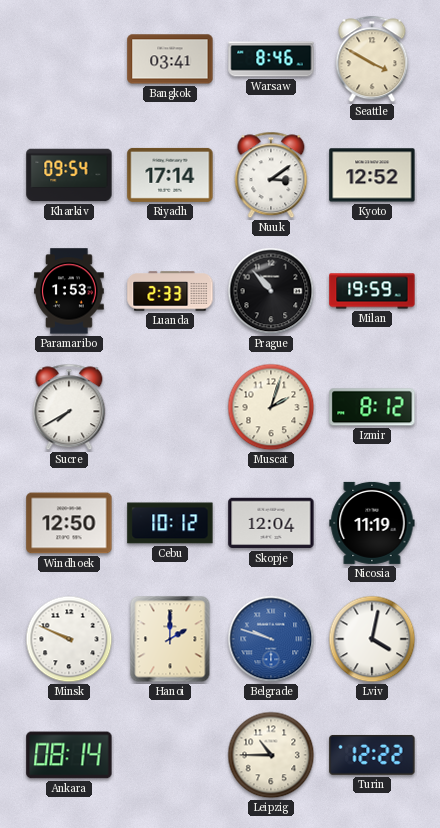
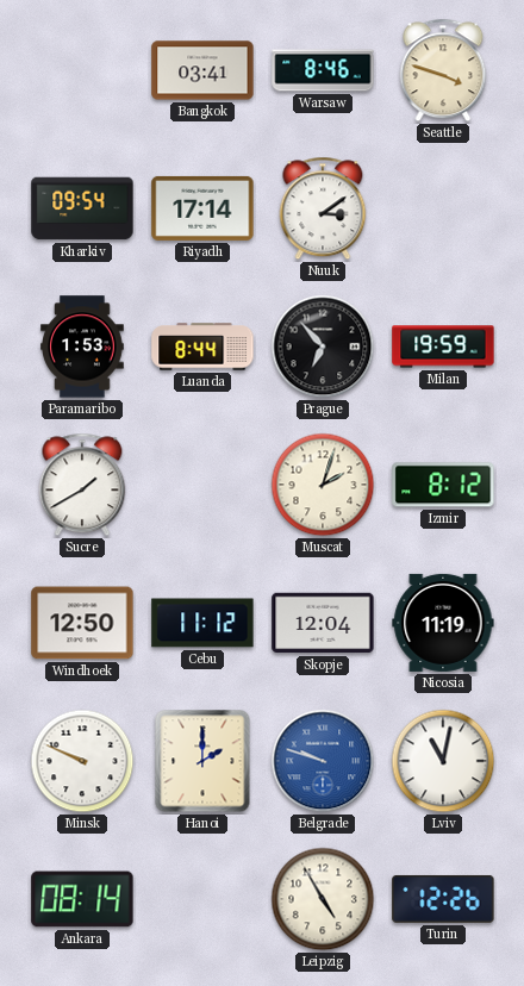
Seattle: 3:50 -> 3:48
Kyoto: 12:52 -> none
Luanda: 2:33 -> 8:44
Prague: 10:53 -> 6:53
Sucre: 7:40 -> 1:40
Cebu: 10:12 -> 11:12
Lviv: 4:02 -> 11:02
Leipzig: 10:45 -> 4:55
Turin: 12:22 -> 12:26
